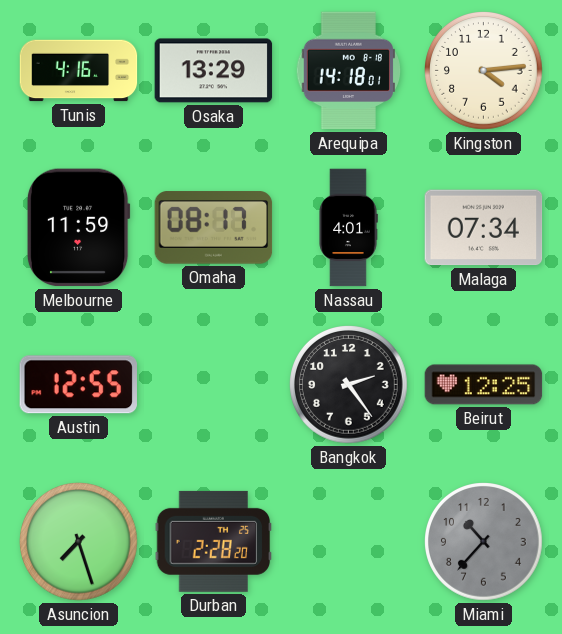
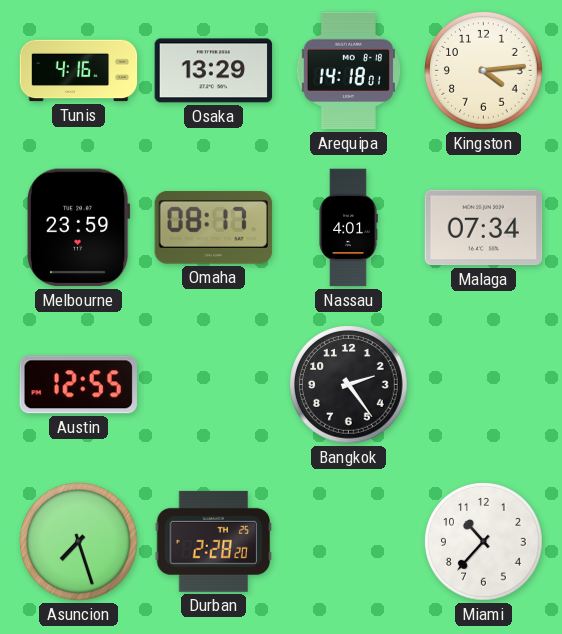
Melbourne: 11:59 -> 23:59
Beirut: 12:25 -> none
Miami dial: grey -> white
